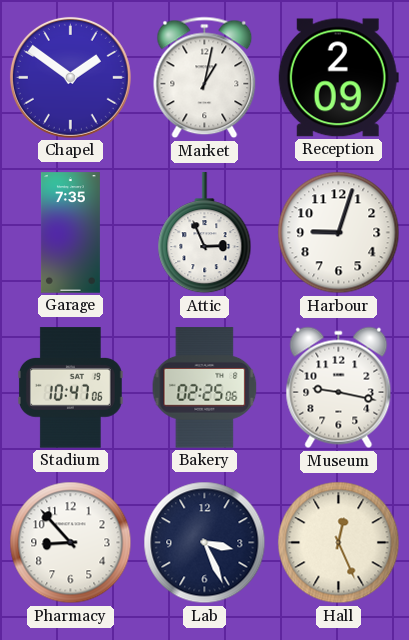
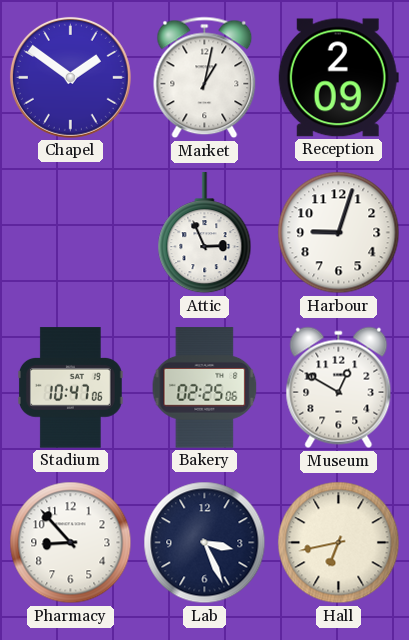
Garage: 7:35 -> none
Museum: 9:17 -> 12:50
Hall: 12:26 -> 6:43
